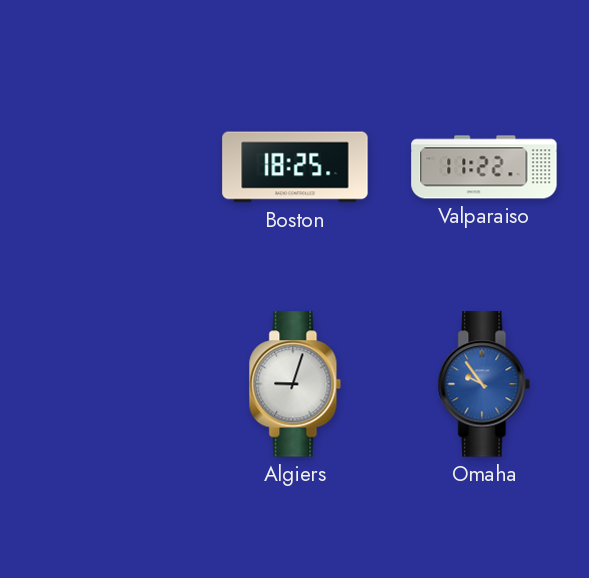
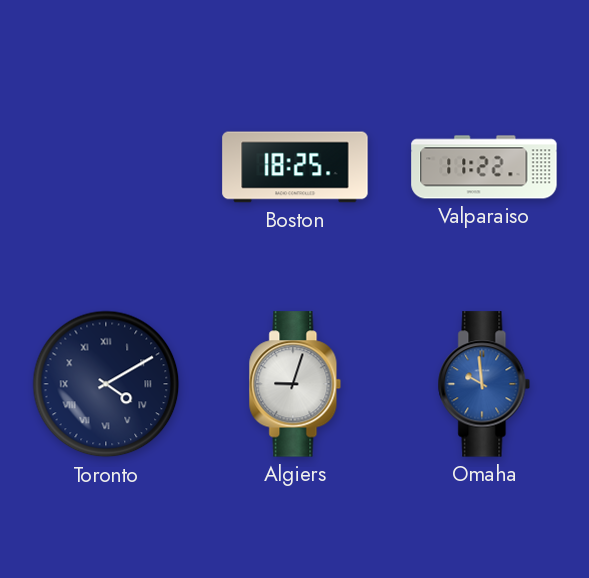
Toronto: none -> 4:10
Omaha: 9:54 -> 9:59
